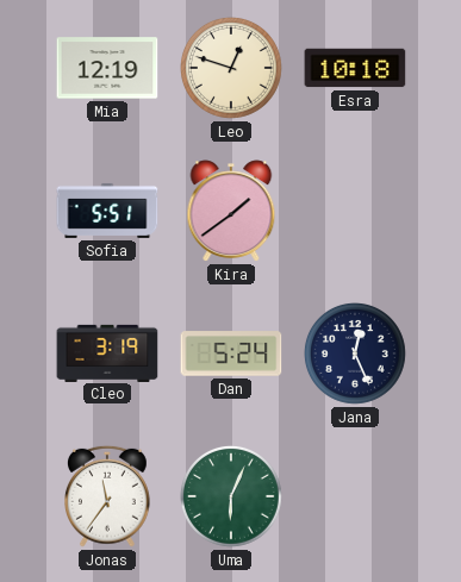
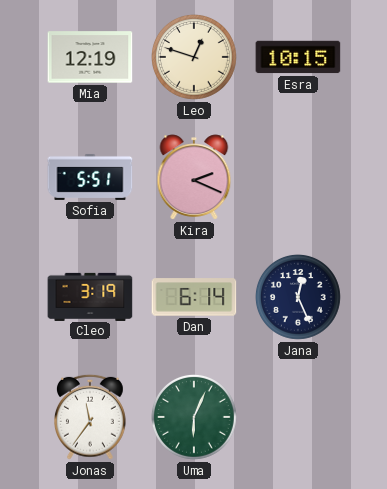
Esra: 10:18 -> 10:15
Kira: 1:39 -> 2:19
Dan: 5:24 -> 6:14
